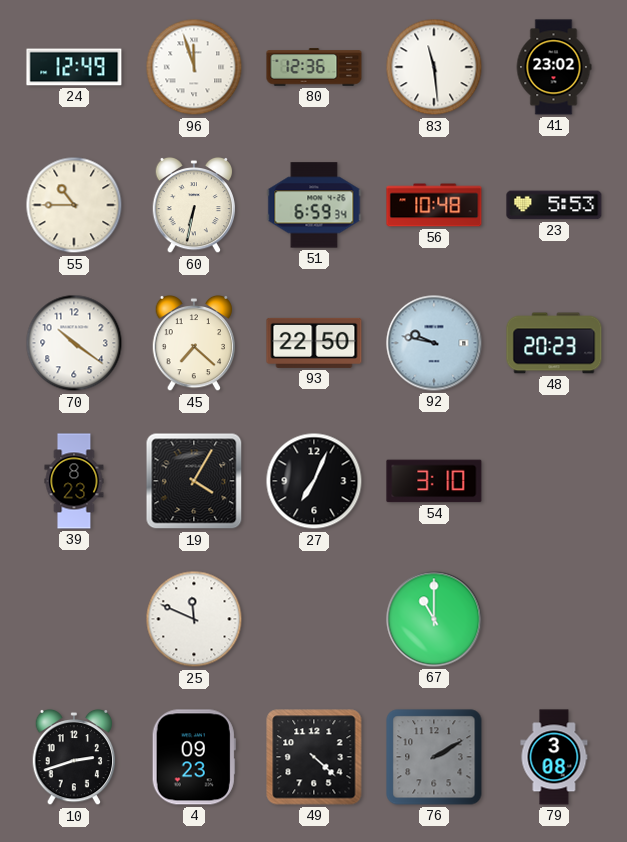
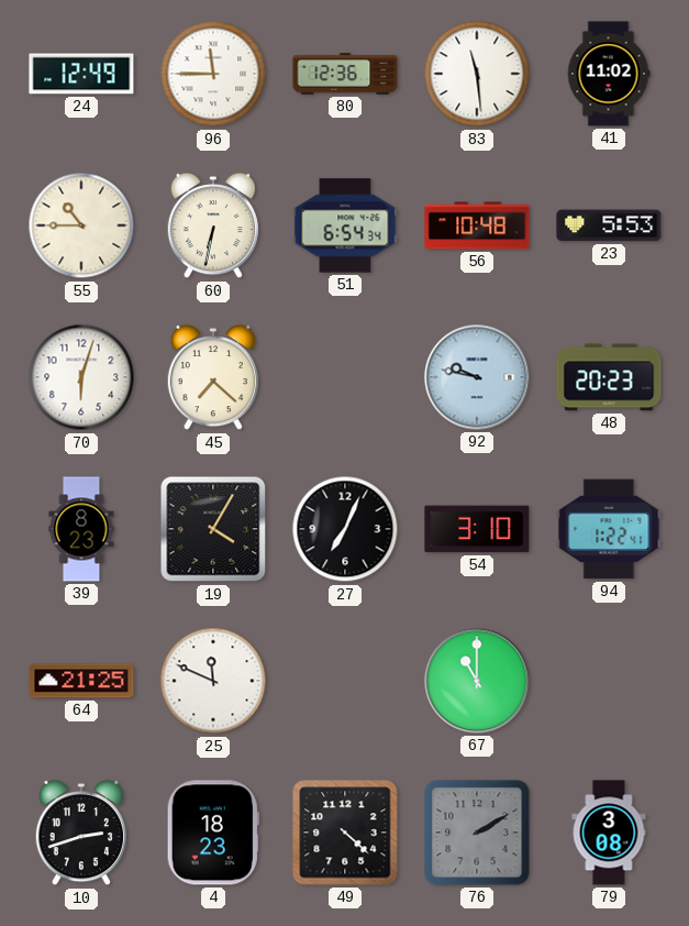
96: 11:57 -> 11:45
41: 23:02 -> 11:02
51: 6:59 -> 6:54
70: 10:21 -> 6:03
93: 22:50 -> none
94: none -> 1:22
64: none -> 21:25
4: 09:23 -> 18:23
